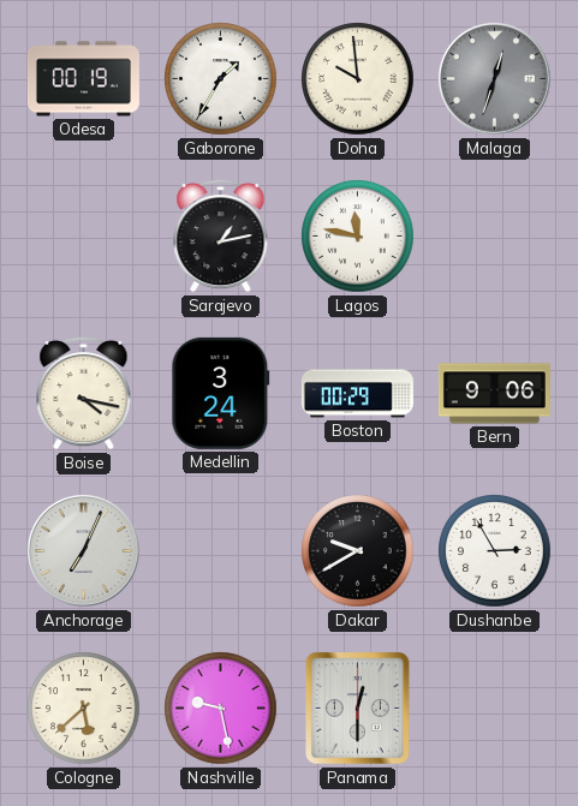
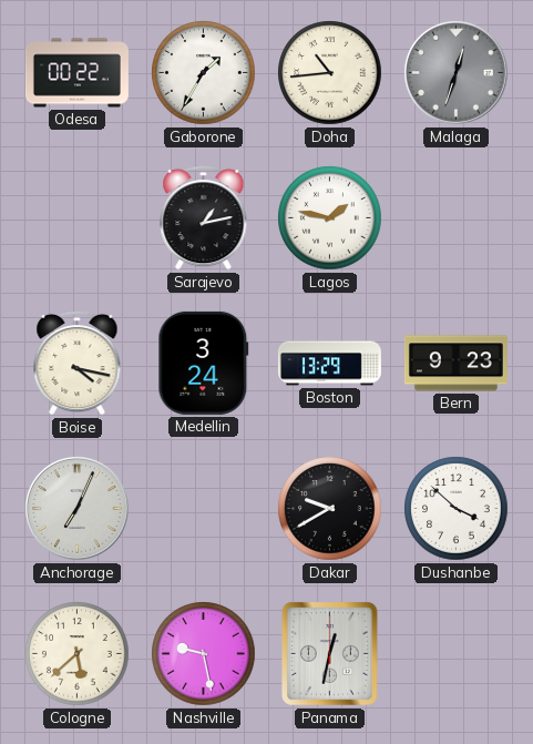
Odesa: 00:19 -> 00:22
Doha: 9:59 -> 10:44
Lagos: 11:47 -> 1:47
Boston: 00:29 -> 13:29
Bern: 9:06 -> 9:23
Dushanbe: 2:55 -> 3:52
Panama: 12:30 -> 12:32
